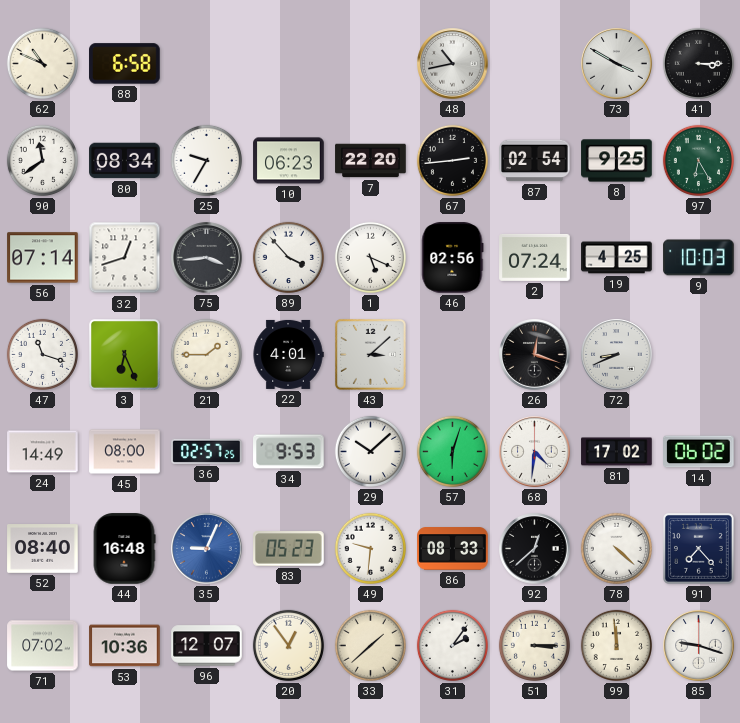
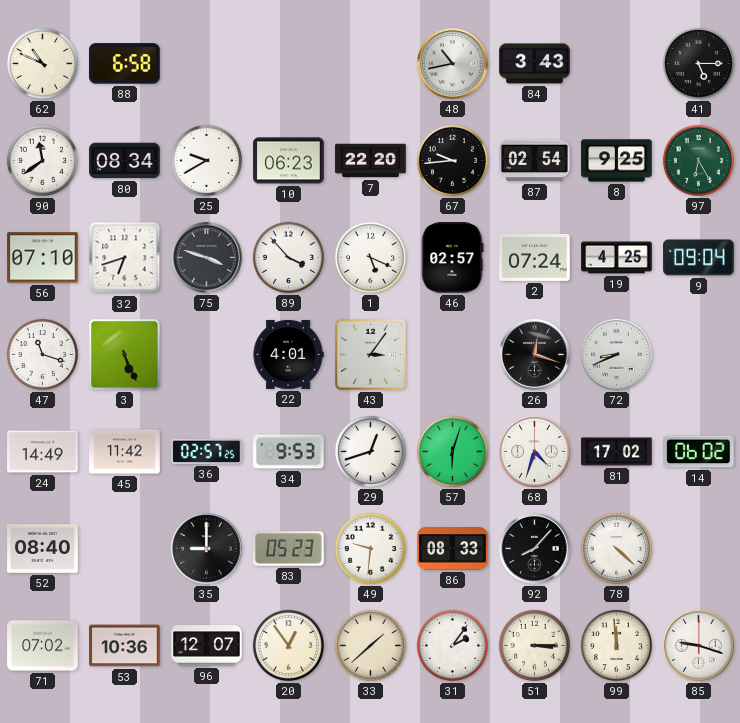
84: none -> 3:43
73: 3:50 -> none
41: 3:15 -> 5:15
25: 9:35 -> 9:40
67: 2:44 -> 9:44
56: 07:14 -> 07:10
32: 12:42 -> 6:42
75: 3:44 -> 3:48
46: 02:56 -> 02:57
9: 10:03 -> 09:04
3: 6:26 -> 5:26
21: 1:45 -> none
43: 3:08 -> 3:06
45: 08:00 -> 11:42
29: 10:08 -> 12:42
68: 4:31 -> 4:33
44: 16:48 -> none
35: 9:04 -> 9:00
35 dial: blue -> black
92: 12:38 -> 8:07
91: 7:23 -> none
